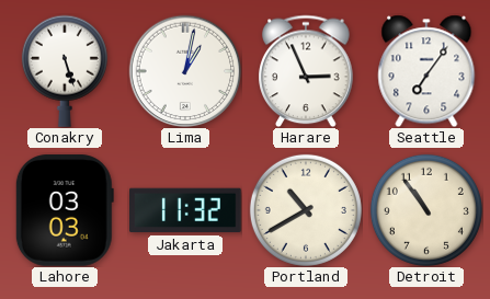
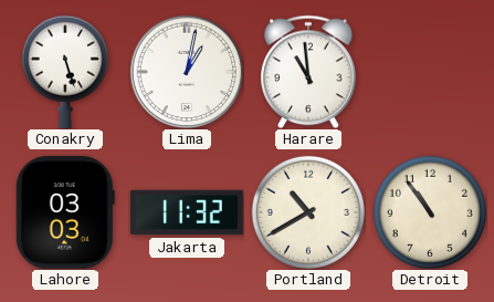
Harare: 2:56 -> 10:59
Seattle: 7:06 -> none
